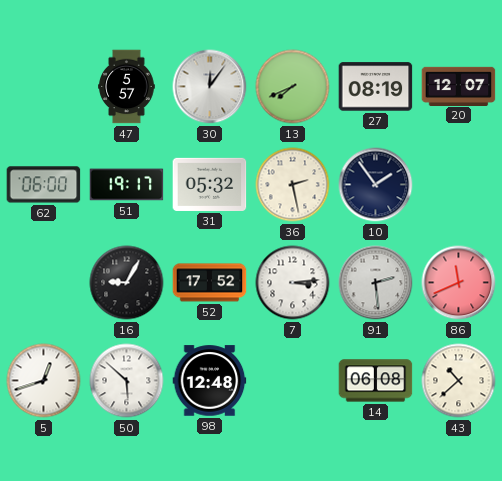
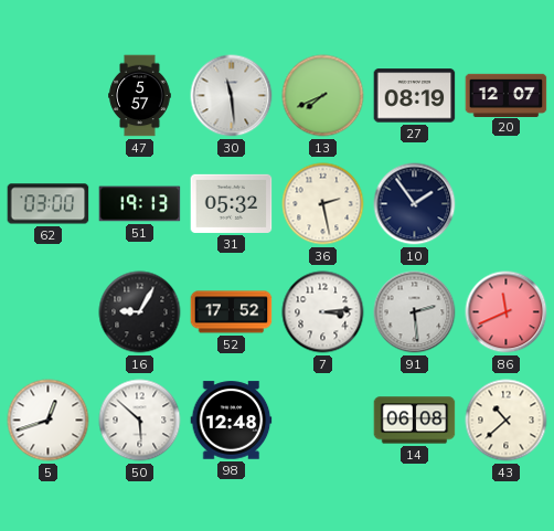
30: 12:06 -> 11:29
62: 06:00 -> 03:00
51: 19:17 -> 19:13
